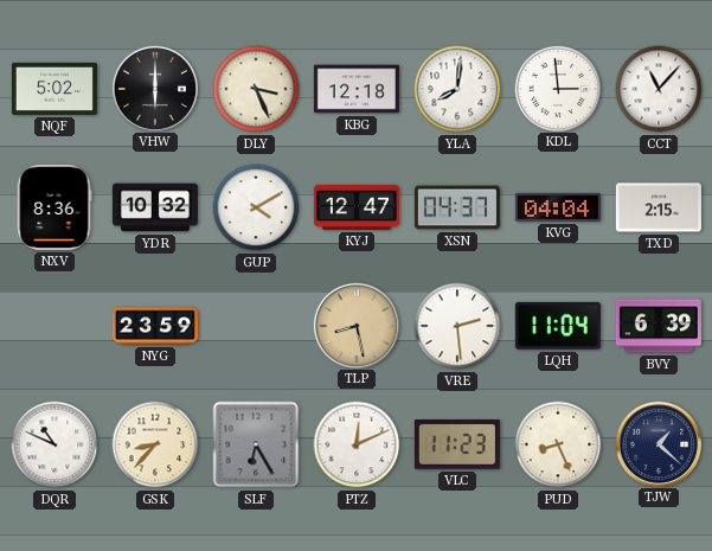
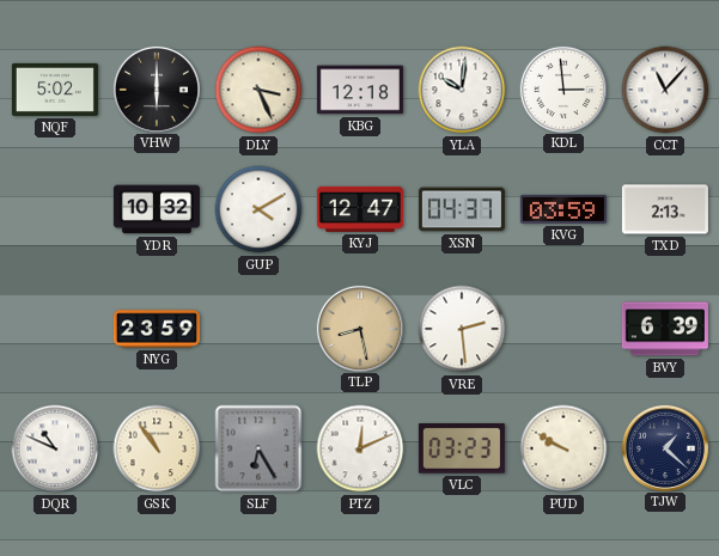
YLA: 8:01 -> 10:01
NXV: 8:36 -> none
KVG: 04:04 -> 03:59
TXD: 2:15 -> 2:13
LQH: 11:04 -> none
GSK: 8:37 -> 10:54
VLC: 11:23 -> 03:23
PUD: 8:26 -> 9:50
